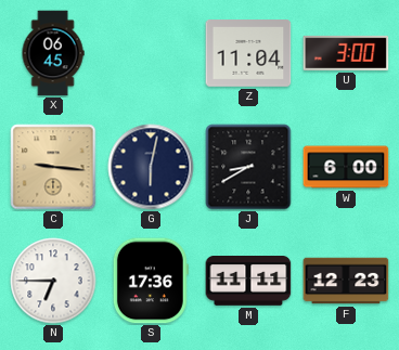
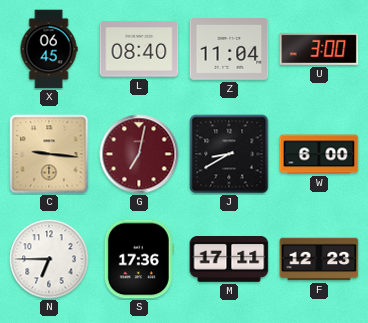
L: none -> 08:40
G: 6:02 -> 7:02
G dial: navy -> burgundy
M: 11:11 -> 17:11
